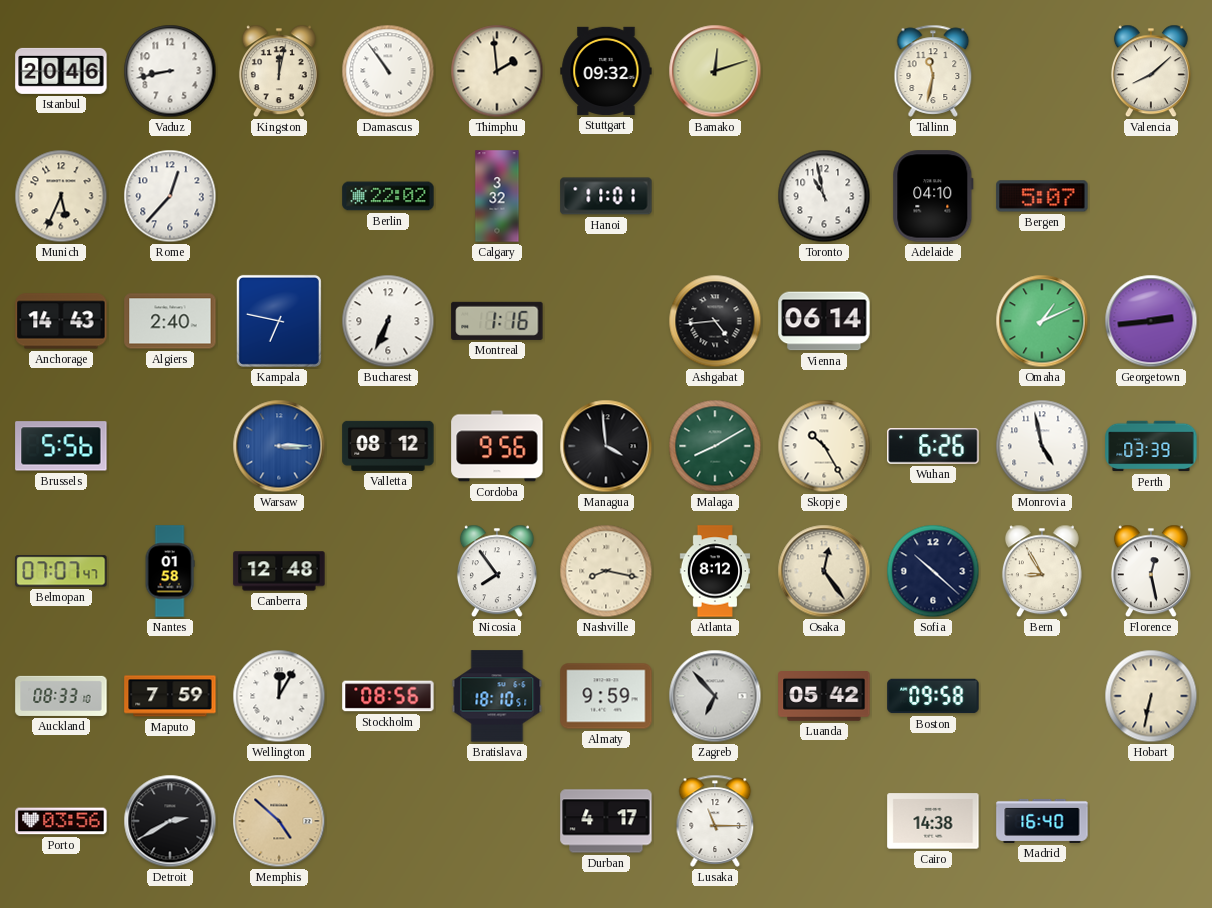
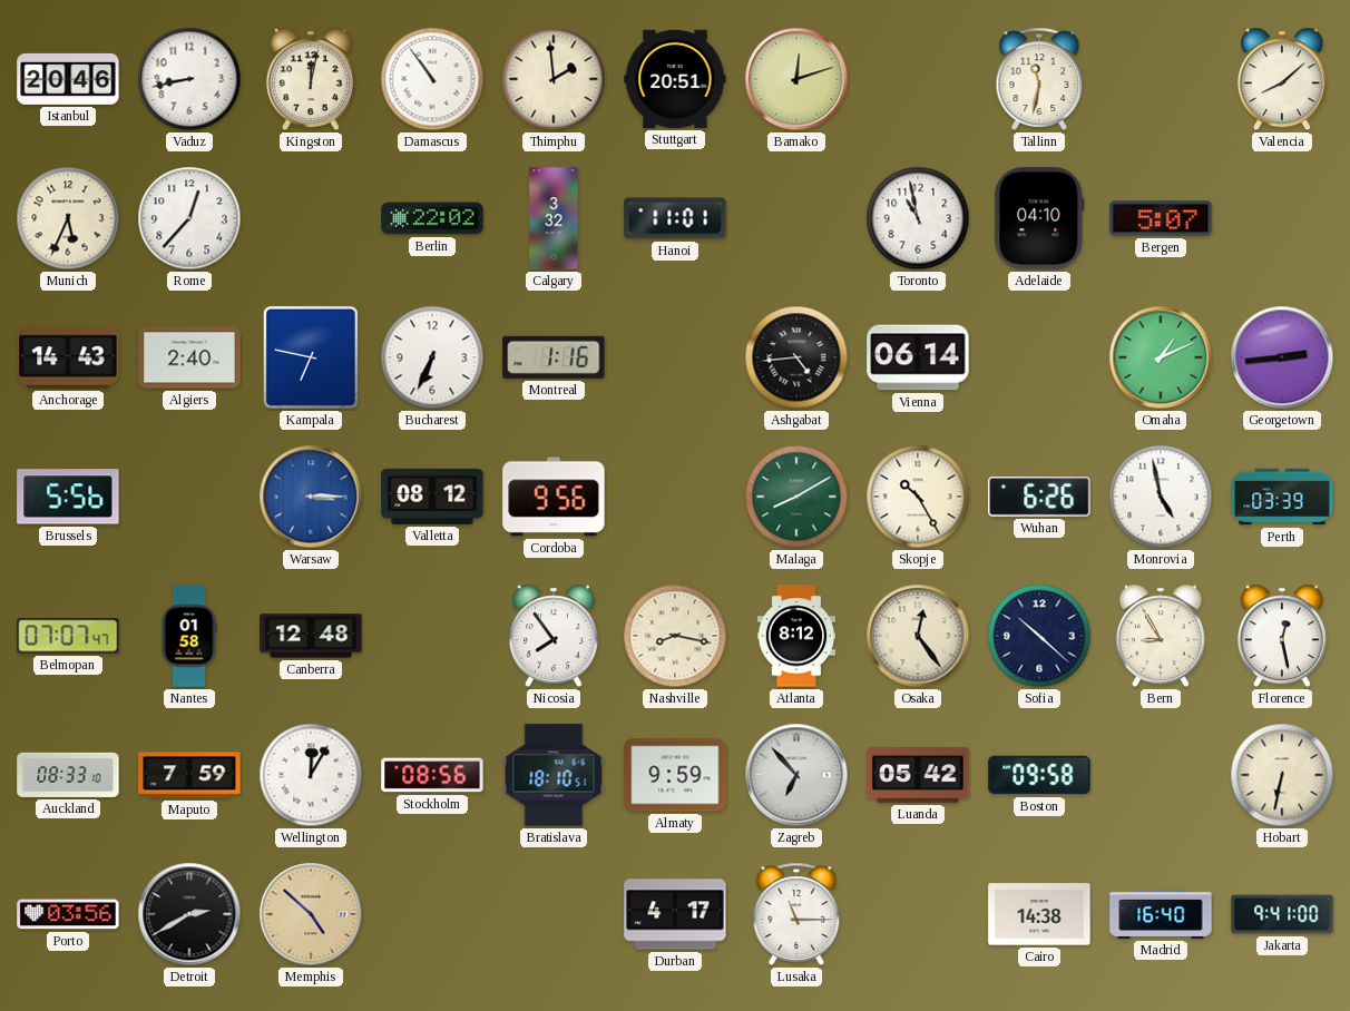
Stuttgart: 09:32 -> 20:51
Managua: 3:59 -> none
Jakarta: none -> 9:41
